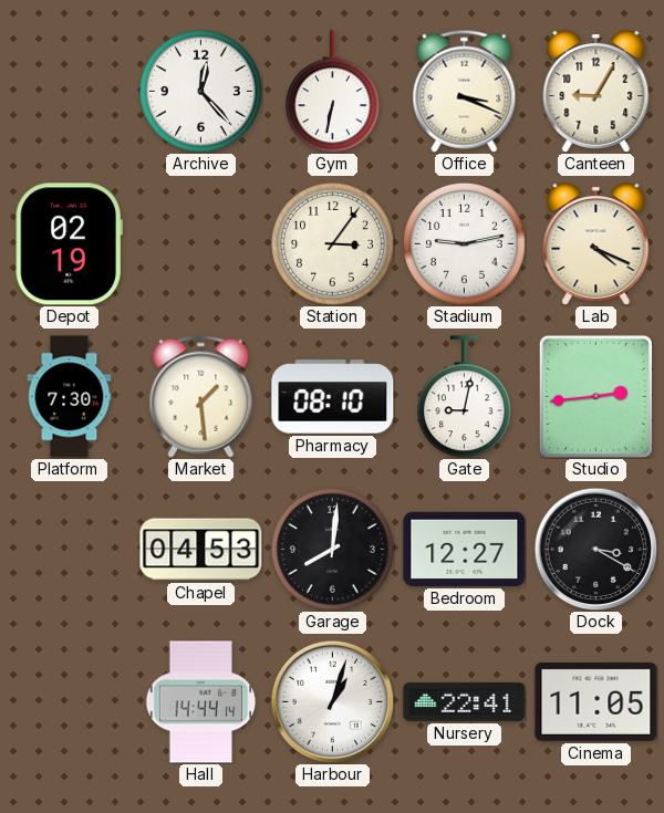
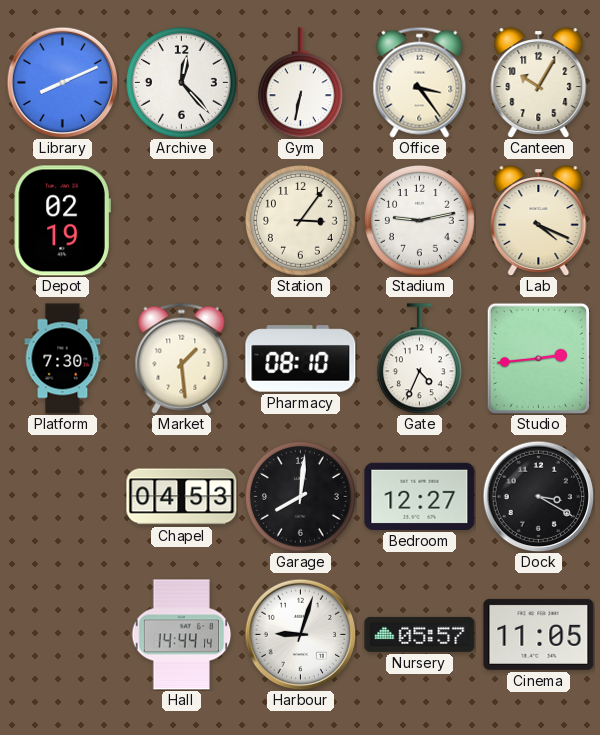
Library: none -> 8:11
Office: 3:19 -> 3:24
Canteen: 9:05 -> 10:05
Gate: 9:02 -> 4:34
Harbour: 1:03 -> 9:03
Nursery: 22:41 -> 05:57
